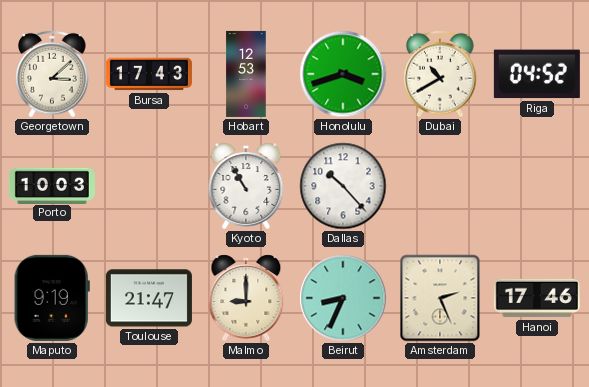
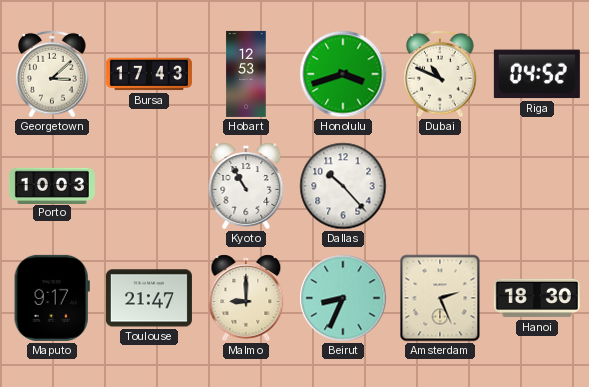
Dubai: 10:40 -> 10:49
Maputo: 9:19 -> 9:17
Hanoi: 17:46 -> 18:30
